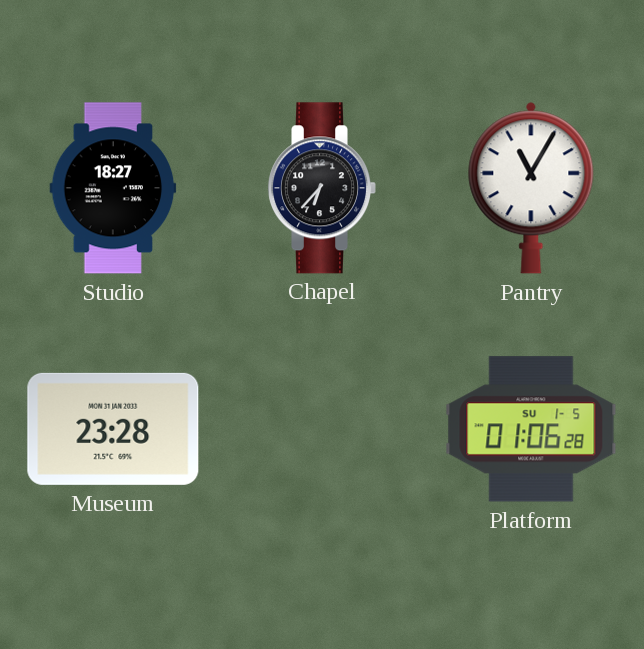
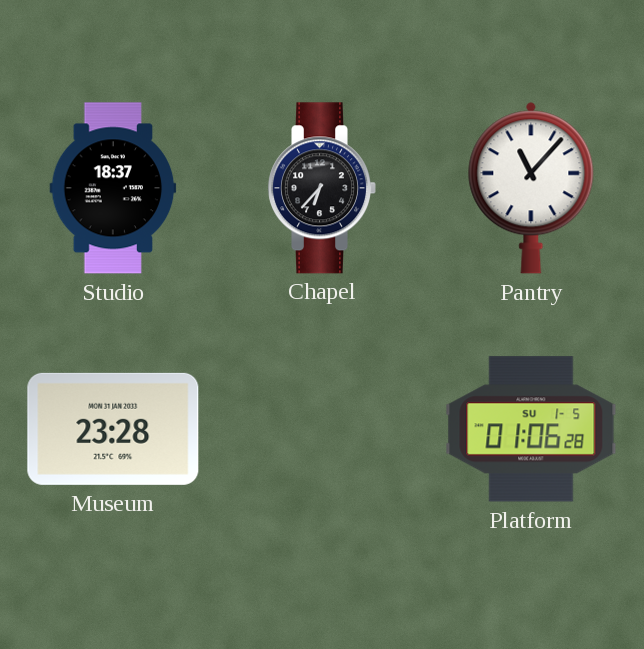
Studio: 18:27 -> 18:37
Pantry: 11:05 -> 11:07
